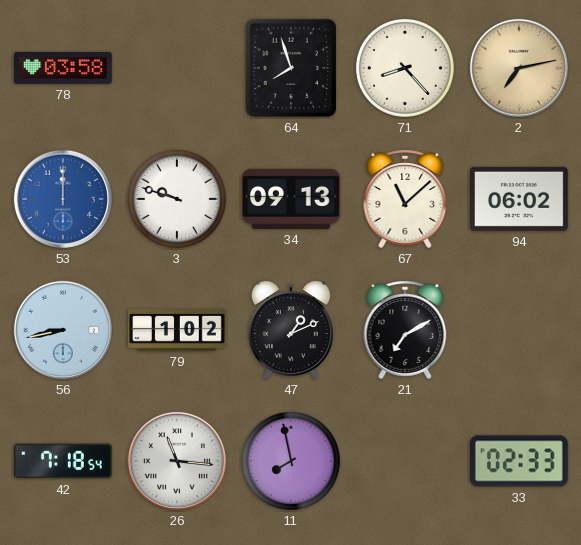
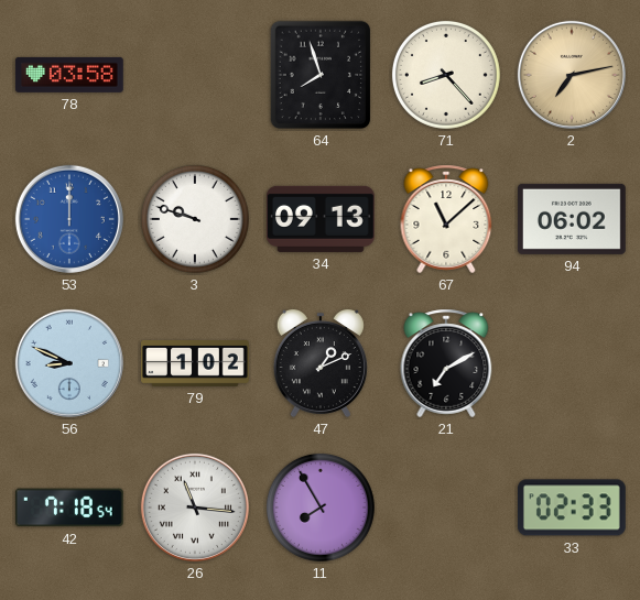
56: 8:43 -> 8:49
11: 7:58 -> 7:55
